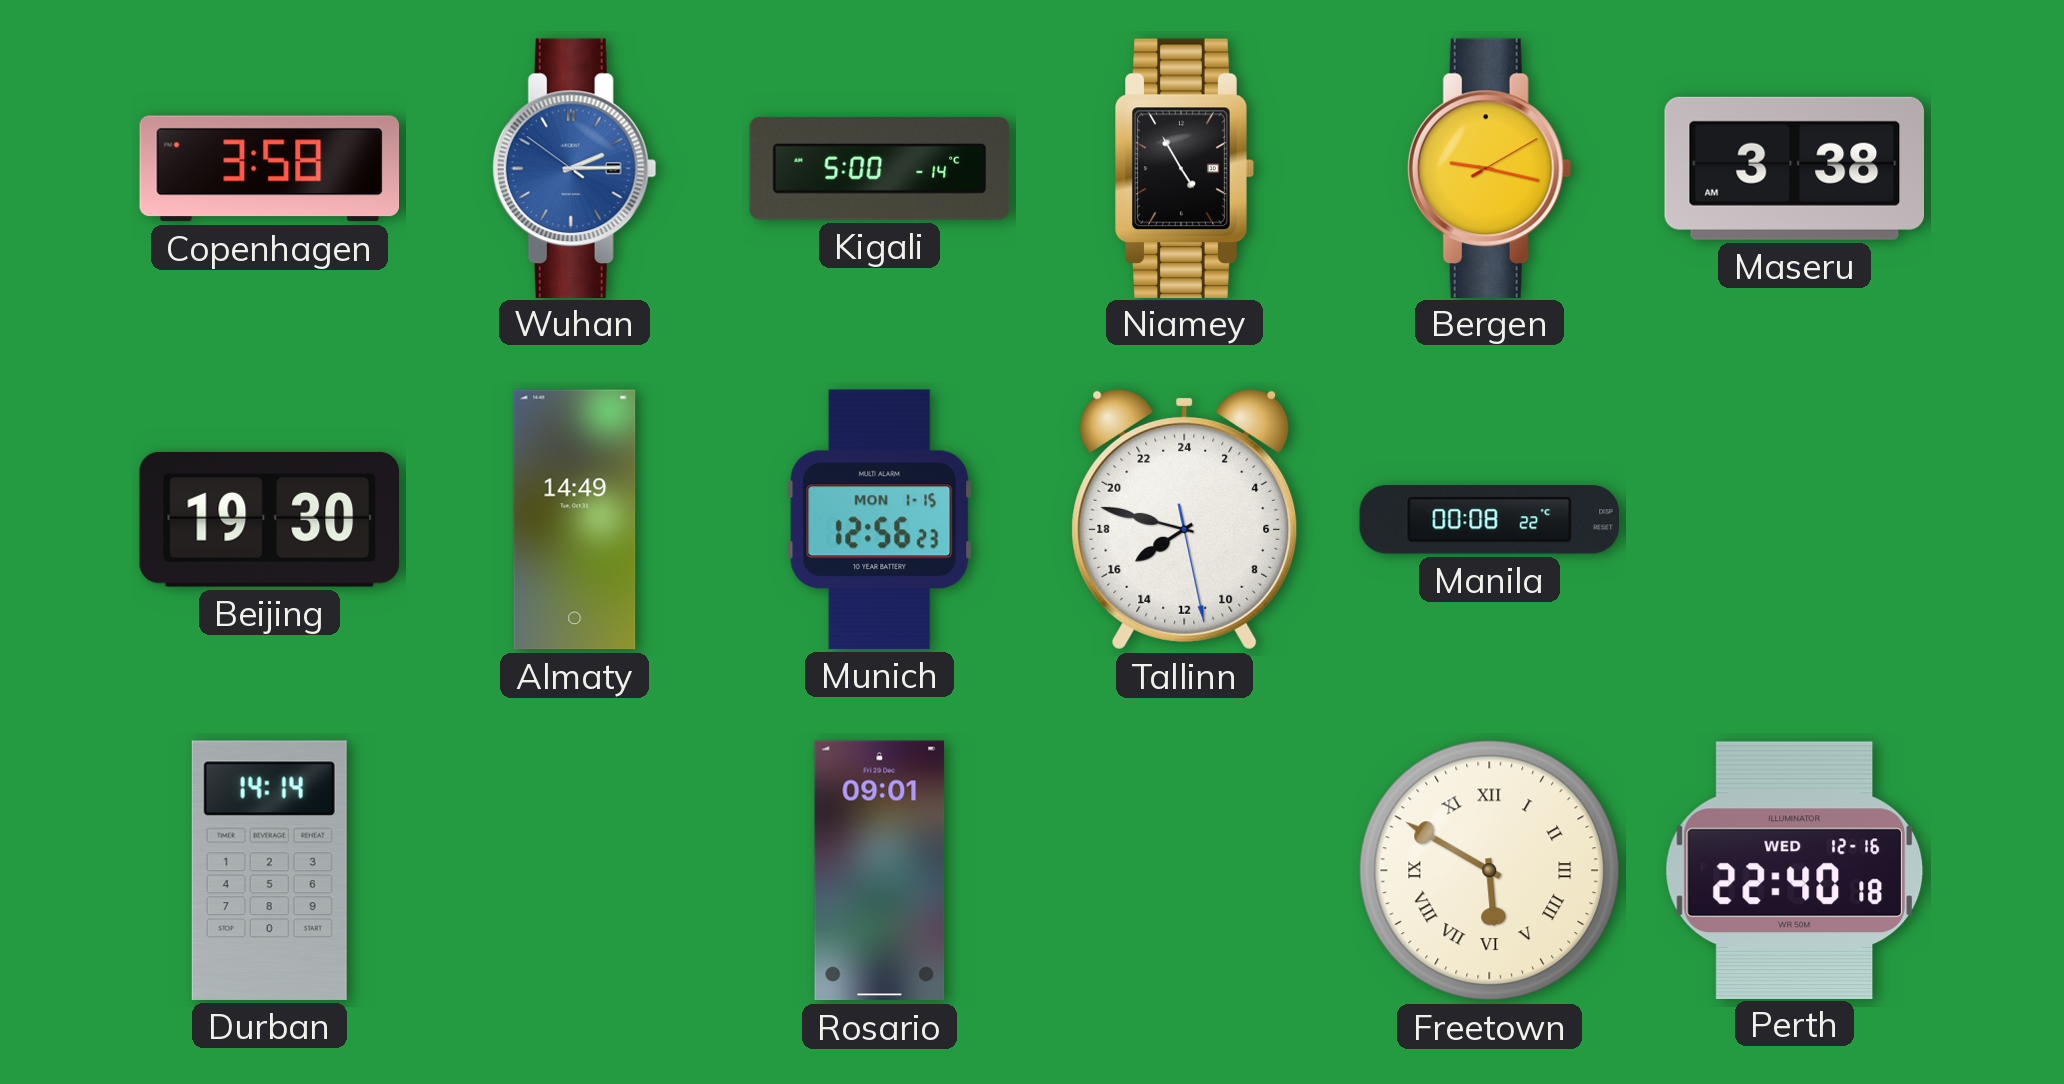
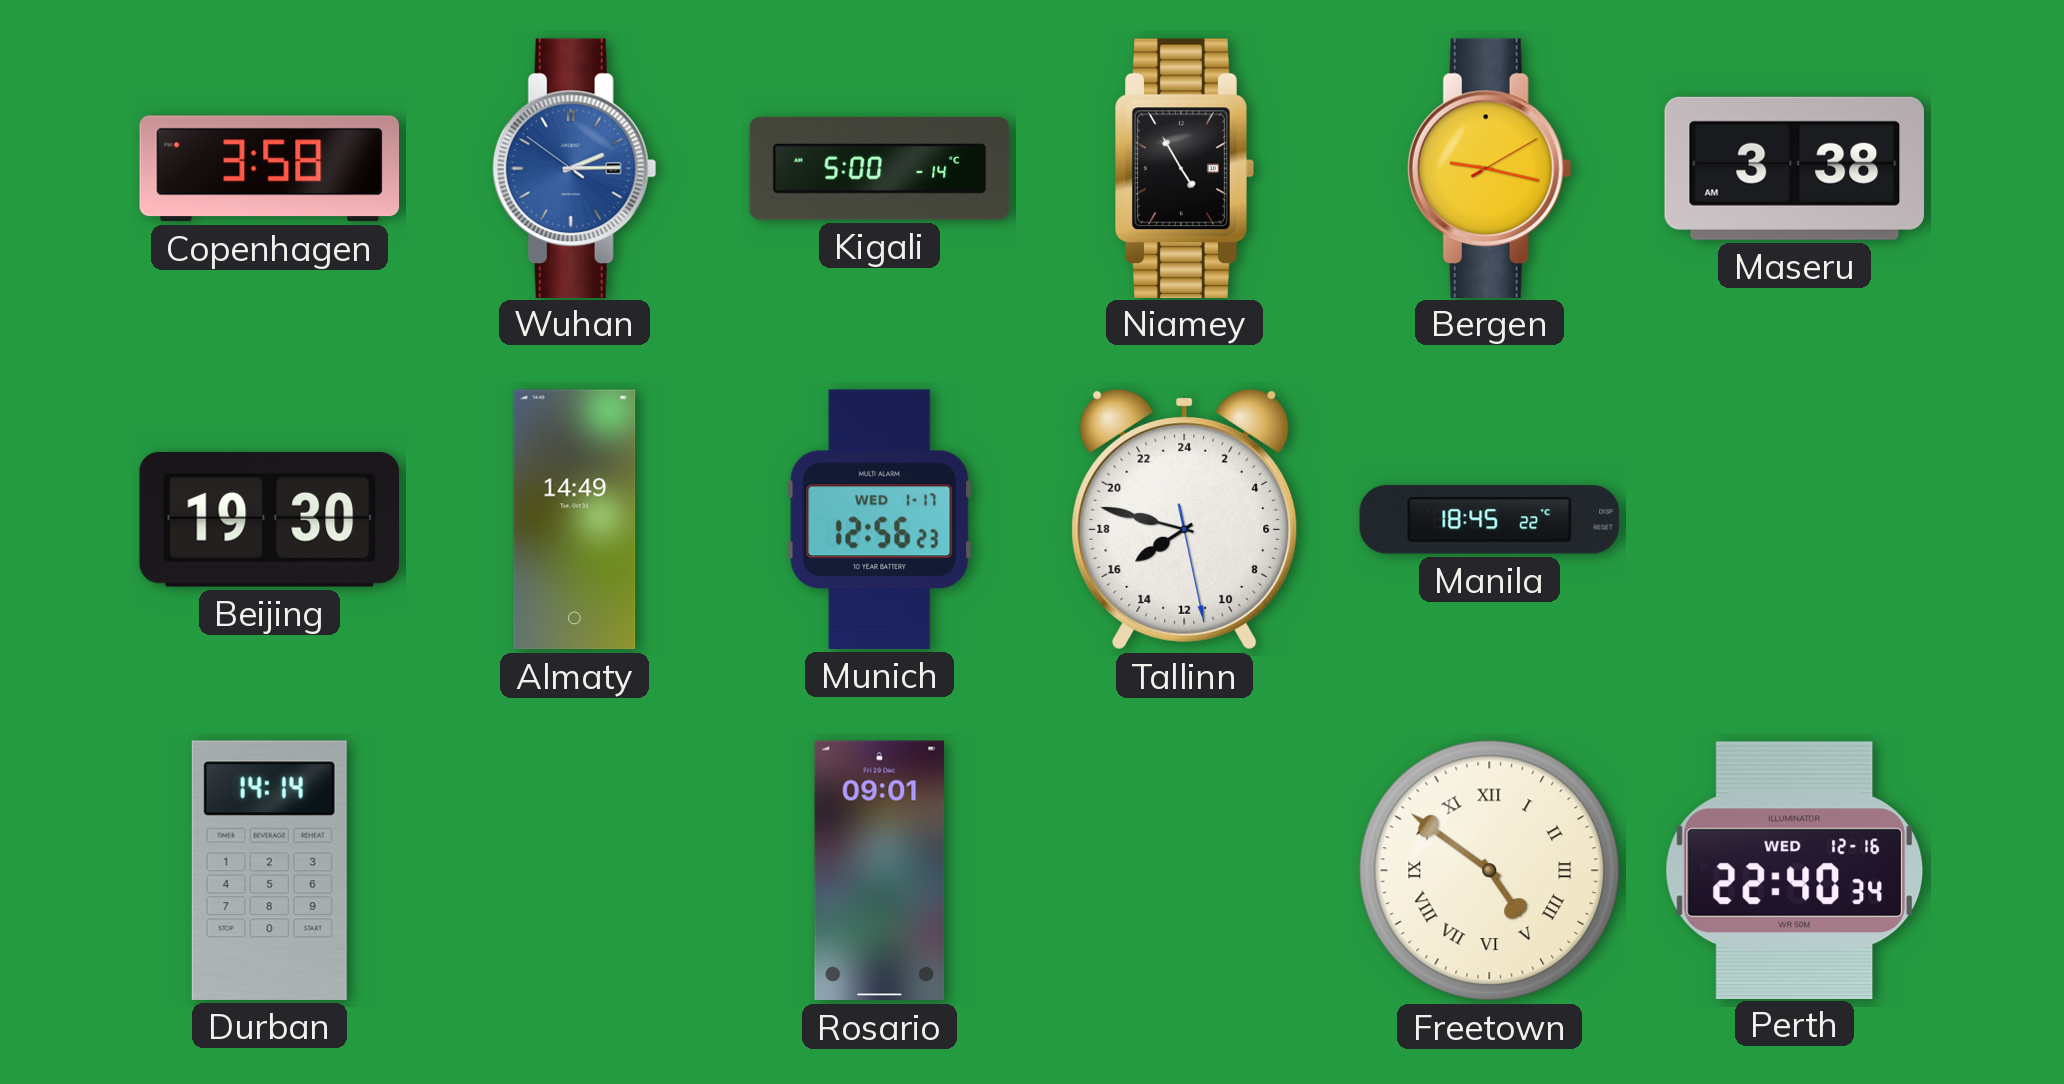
Munich date: MON 1-15 -> WED 1-17
Manila: 00:08 -> 18:45
Freetown: 5:50 -> 4:51
Perth: 22:40:18 -> 22:40:34
